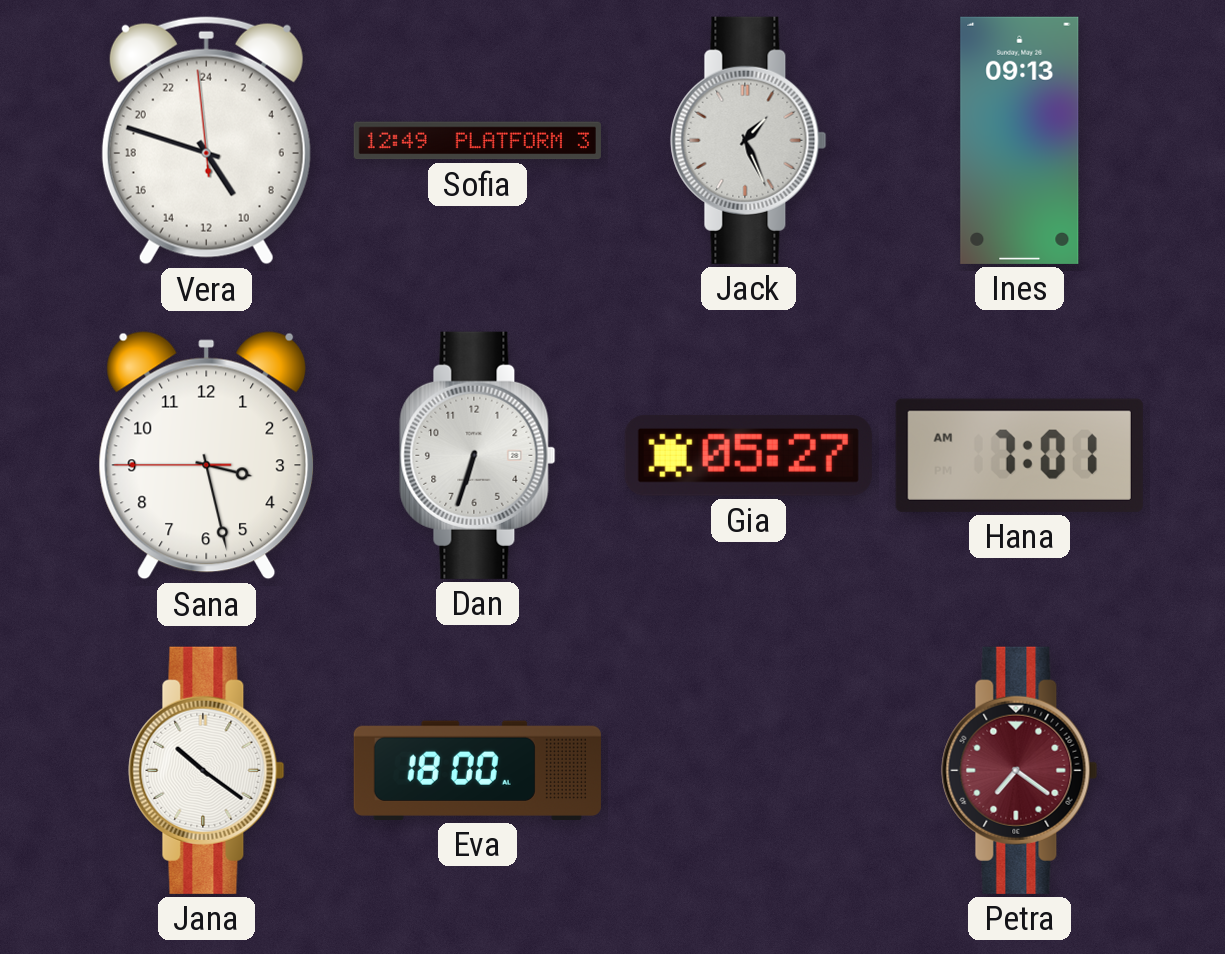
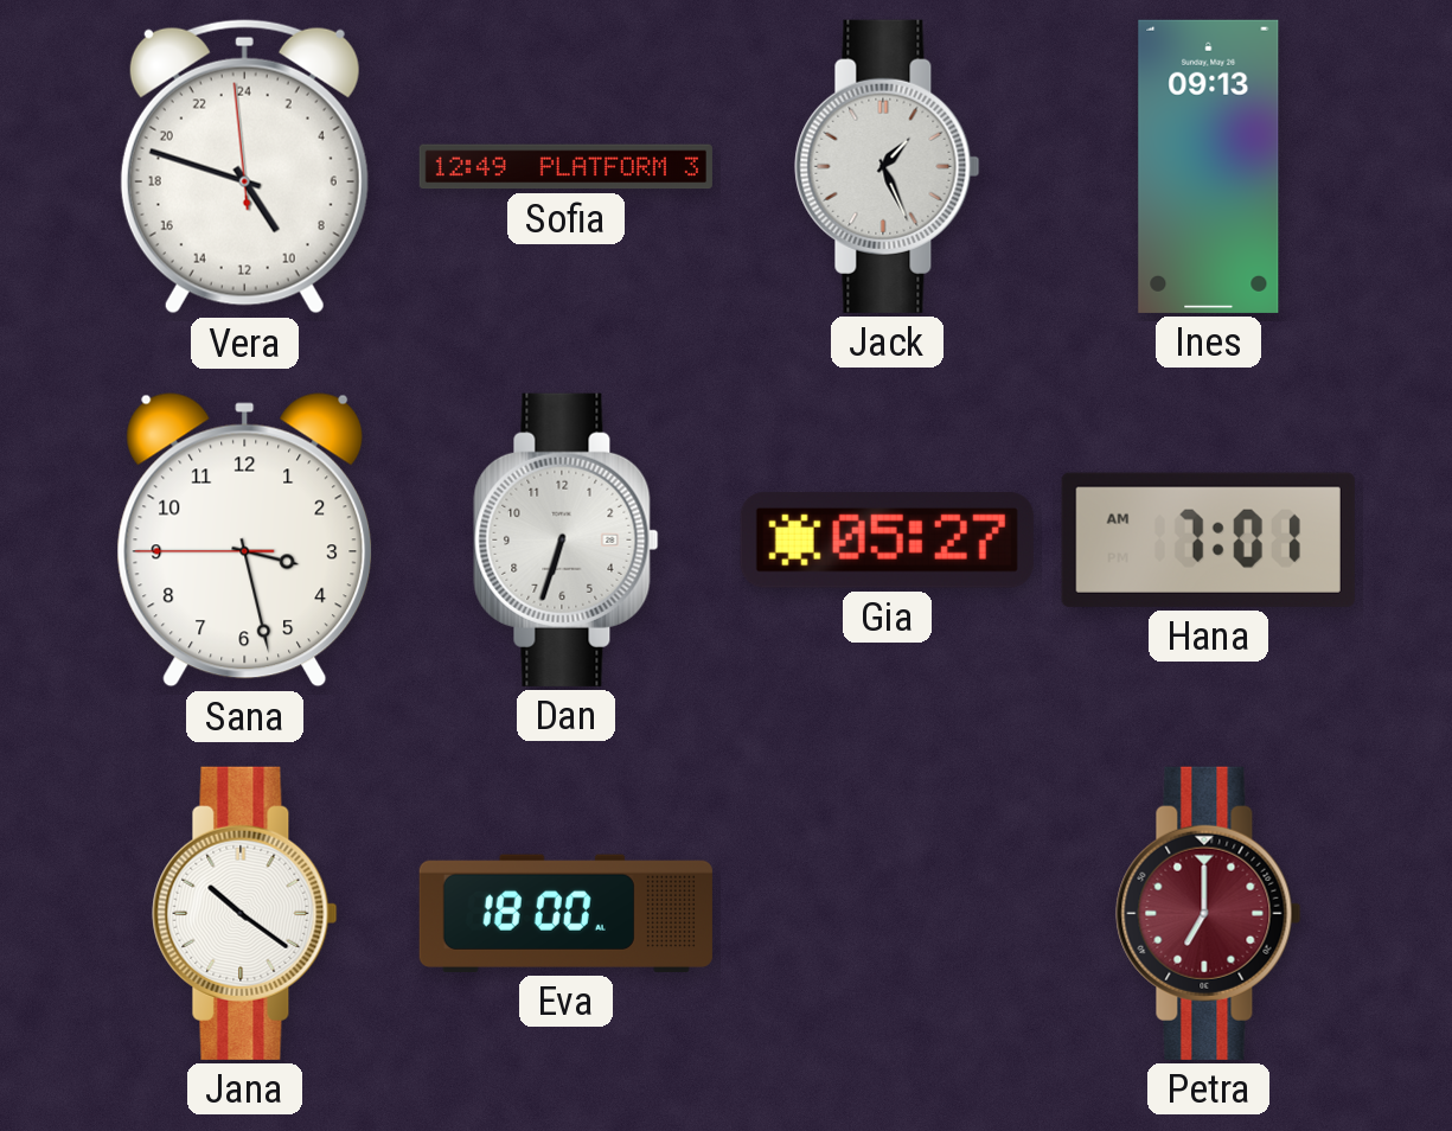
Petra: 7:21 -> 7:00
